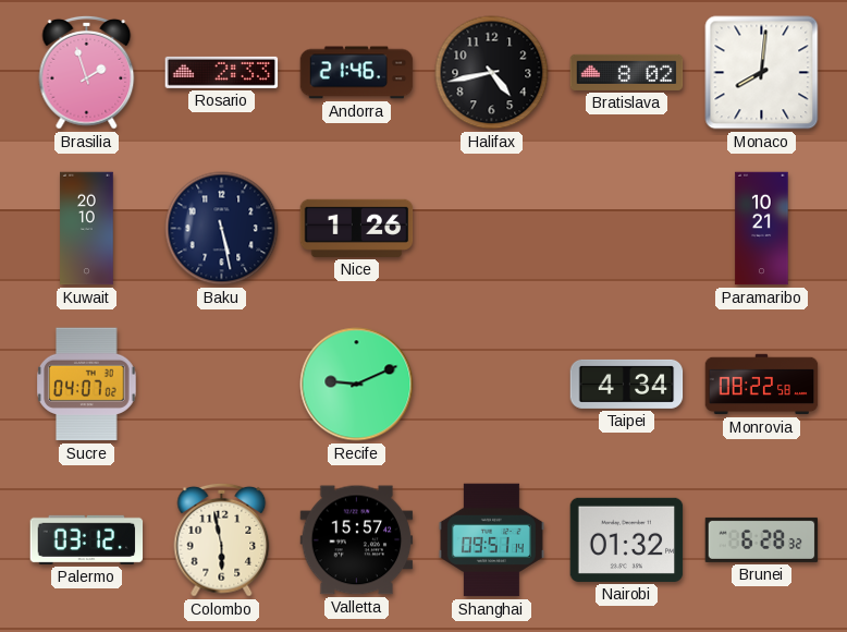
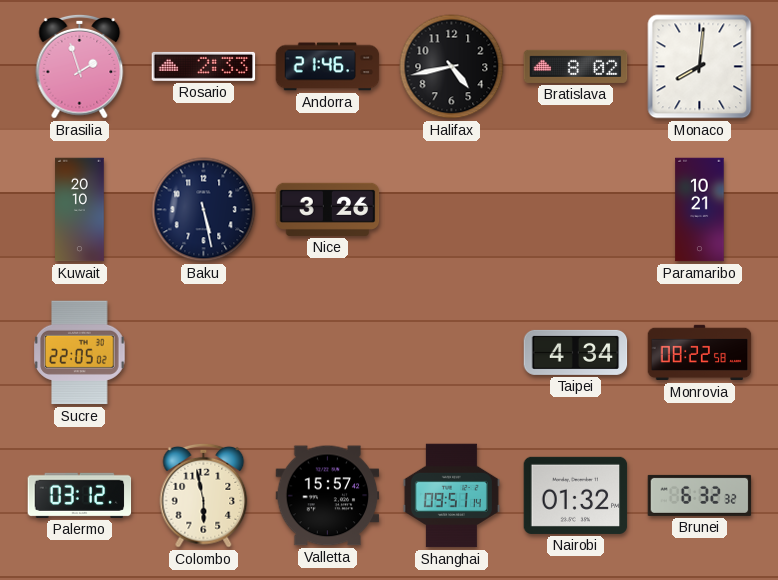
Nice: 1:26 -> 3:26
Sucre: 04:07 -> 22:05
Recife: 9:11 -> none
Brunei: 6:28 -> 6:32
